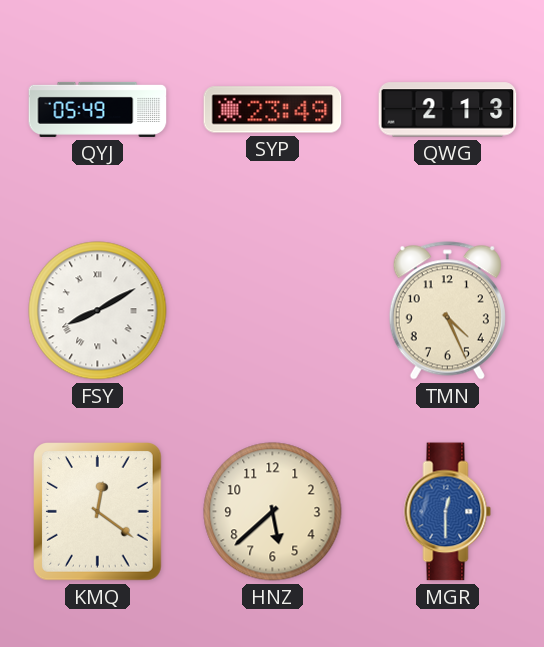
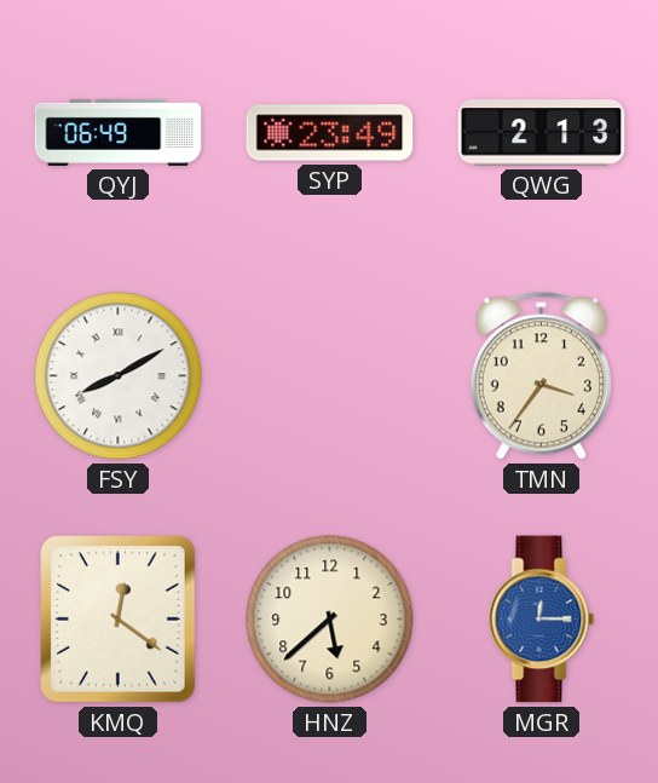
QYJ: 05:49 -> 06:49
TMN: 4:26 -> 3:36
MGR: 12:30 -> 12:15
